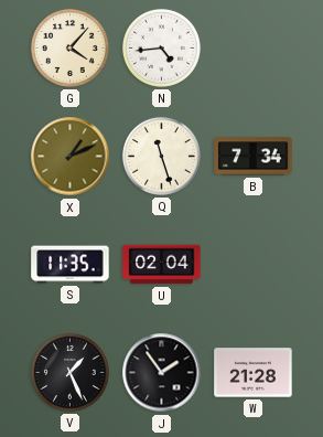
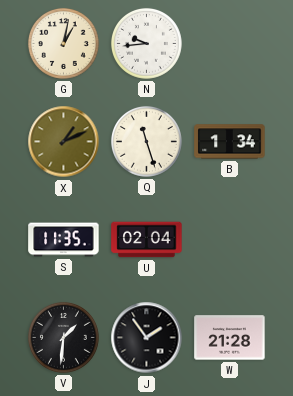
G: 4:07 -> 1:02
N: 4:44 -> 9:44
B: 7:34 -> 1:34
V: 1:26 -> 1:31
